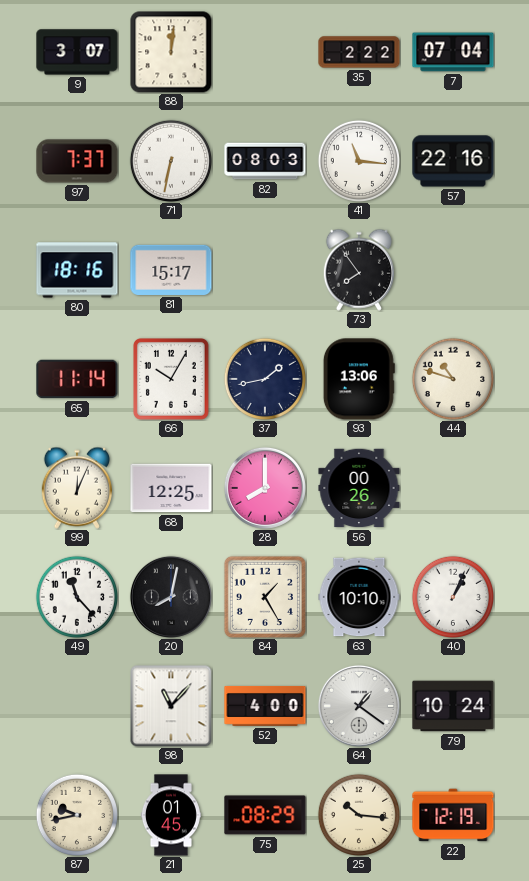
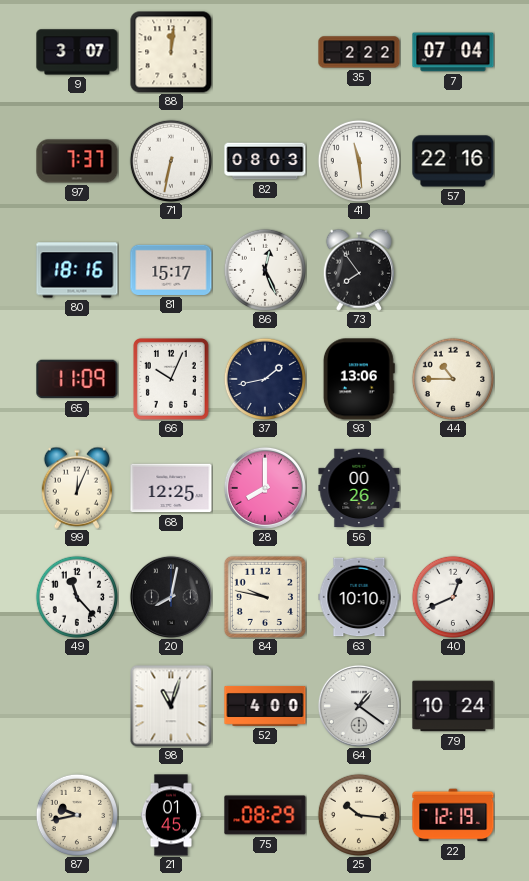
41: 11:16 -> 11:29
86: none -> 12:26
65: 11:14 -> 11:09
66: 10:05 -> 10:04
44: 10:48 -> 10:45
84: 1:25 -> 9:47
40: 1:04 -> 12:41
98: 11:07 -> 11:03
